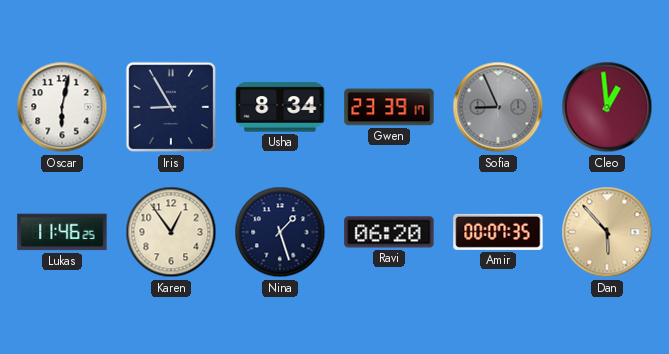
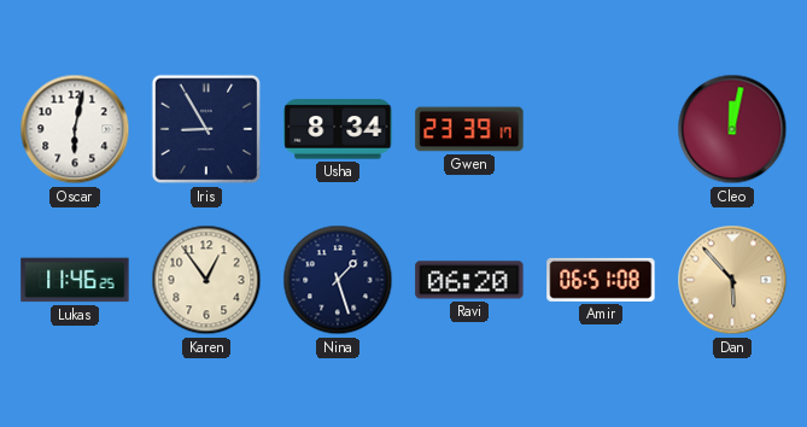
Sofia: 8:56 -> none
Cleo: 12:59 -> 12:02
Amir: 00:07 -> 06:51
